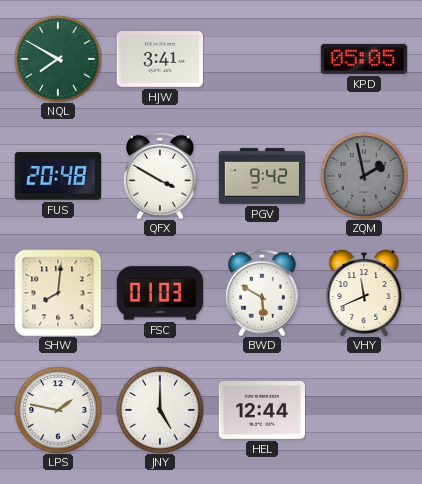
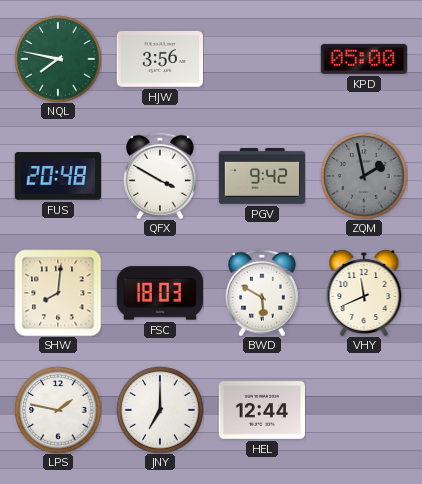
NQL: 7:50 -> 7:47
HJW: 3:41 -> 3:56
KPD: 05:05 -> 05:00
FSC: 01:03 -> 18:03
JNY: 5:00 -> 7:00
